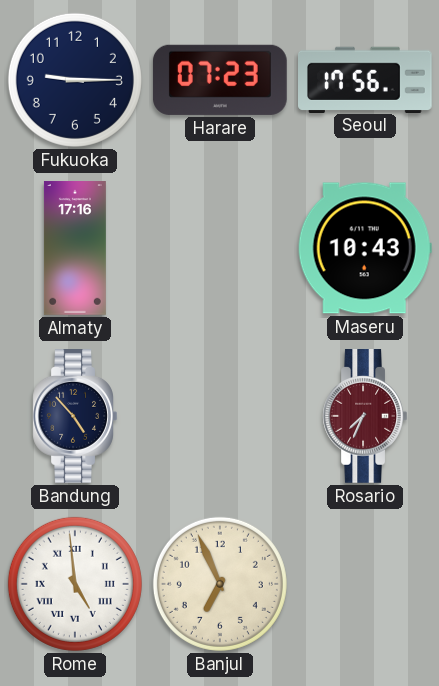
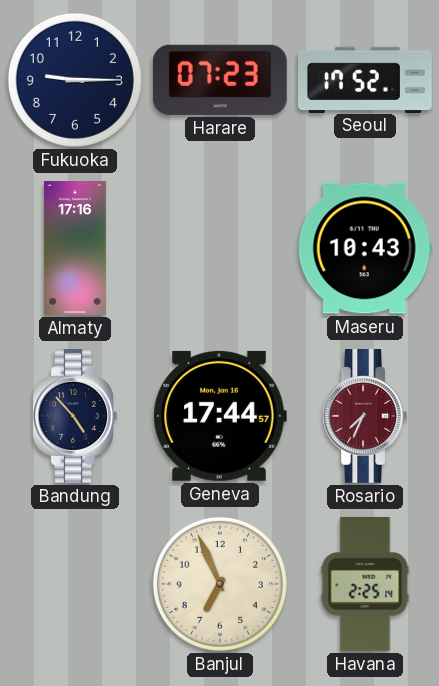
Seoul: 17:56 -> 17:52
Geneva: none -> 17:44
Rome: 4:59 -> none
Havana: none -> 2:25
